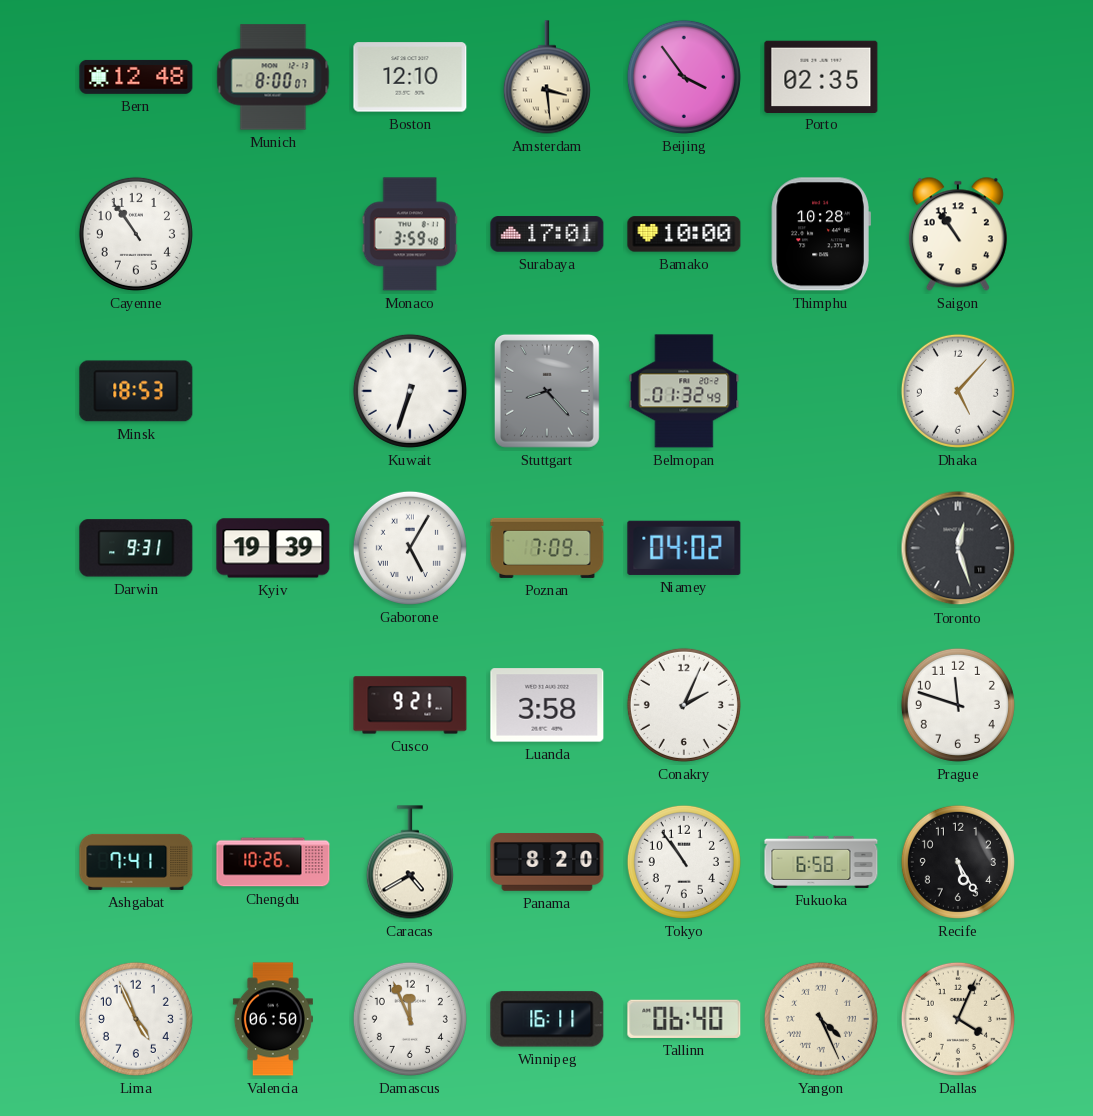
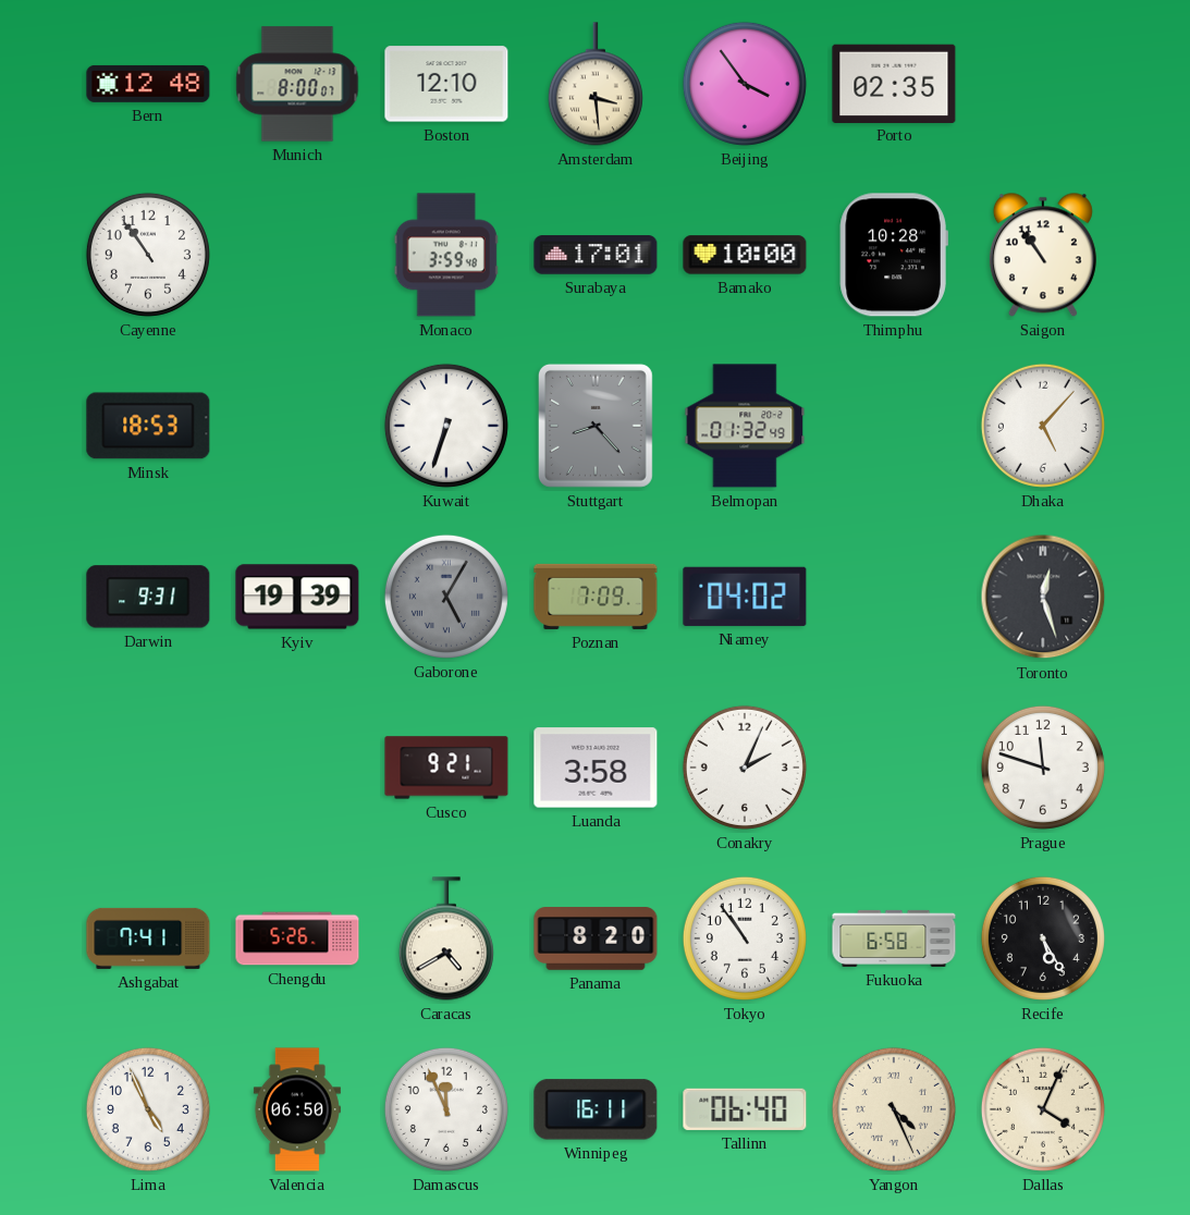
Gaborone dial: white -> grey
Chengdu: 10:26 -> 5:26
